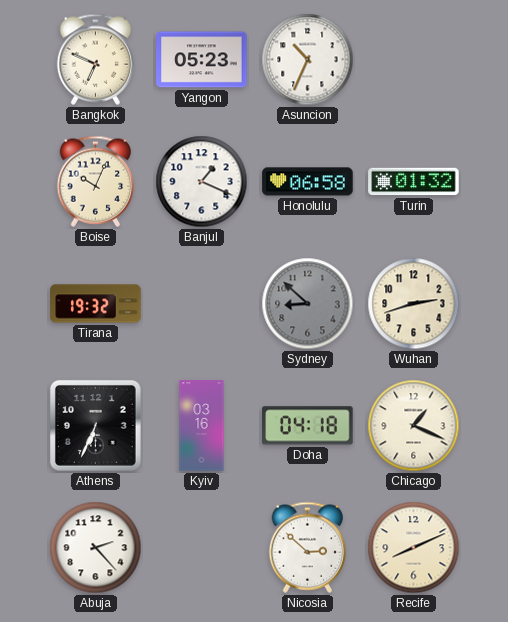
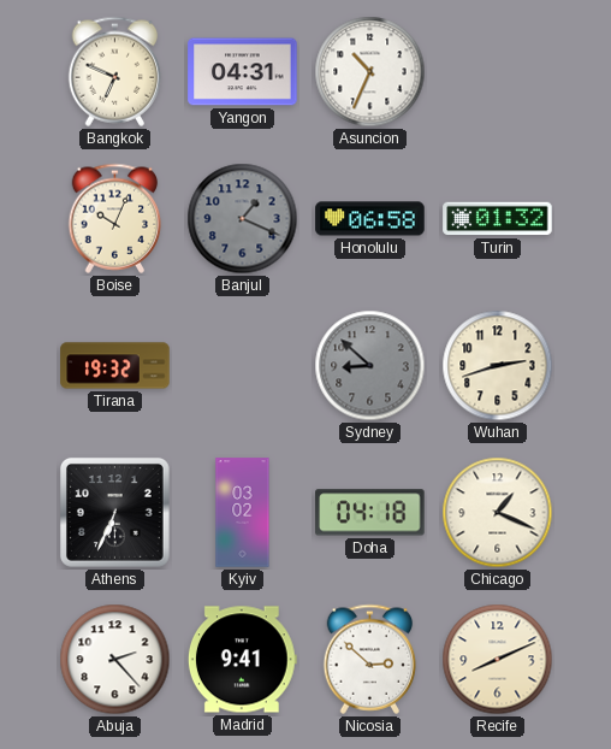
Yangon: 05:23 -> 04:31
Banjul dial: white -> grey
Kyiv: 03:16 -> 03:02
Madrid: none -> 9:41
